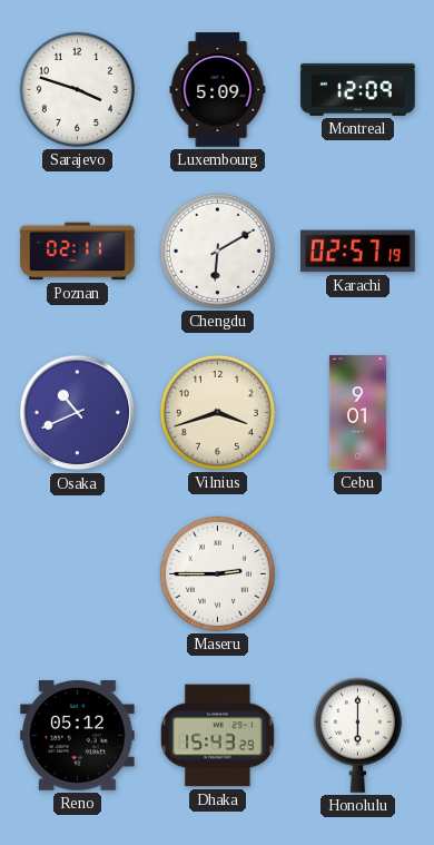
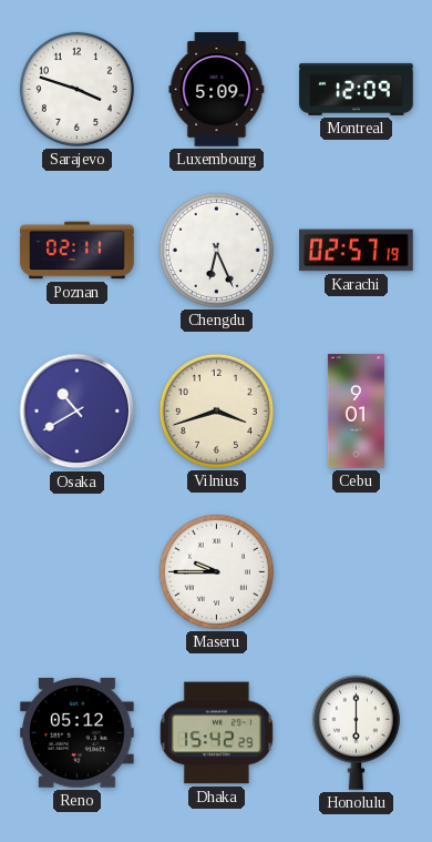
Chengdu: 6:10 -> 6:26
Osaka: 10:41 -> 10:40
Maseru: 2:45 -> 9:45
Dhaka: 15:43 -> 15:42
